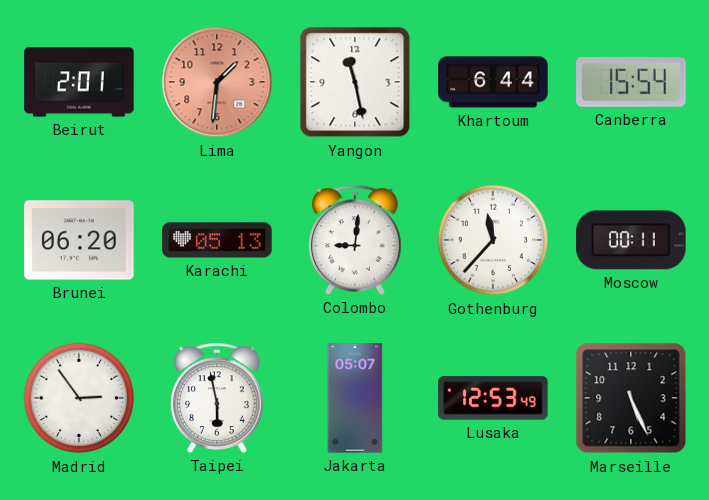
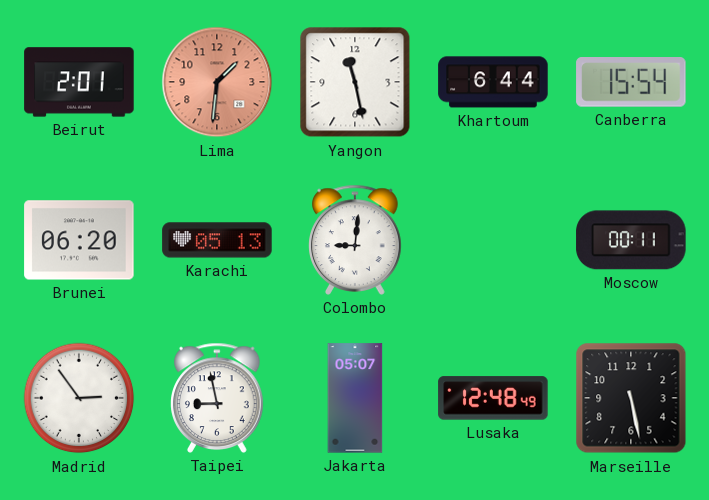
Gothenburg: 11:37 -> none
Taipei: 5:58 -> 8:58
Lusaka: 12:53 -> 12:48
Marseille: 5:26 -> 5:28
